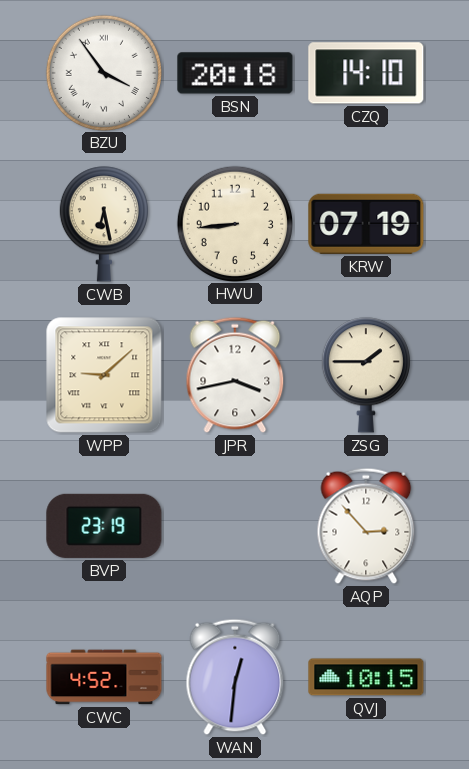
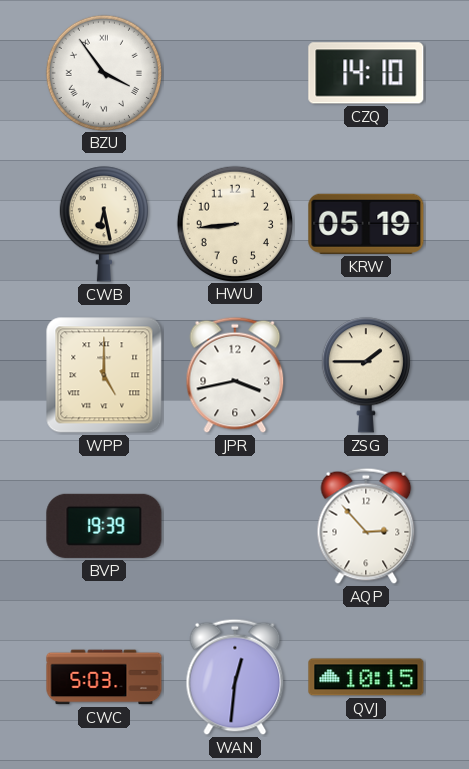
BSN: 20:18 -> none
KRW: 07:19 -> 05:19
WPP: 9:08 -> 5:00
BVP: 23:19 -> 19:39
CWC: 4:52 -> 5:03
